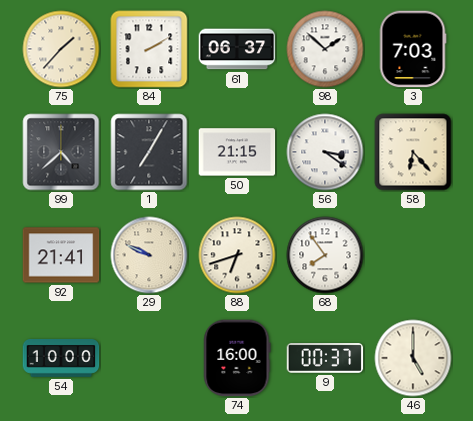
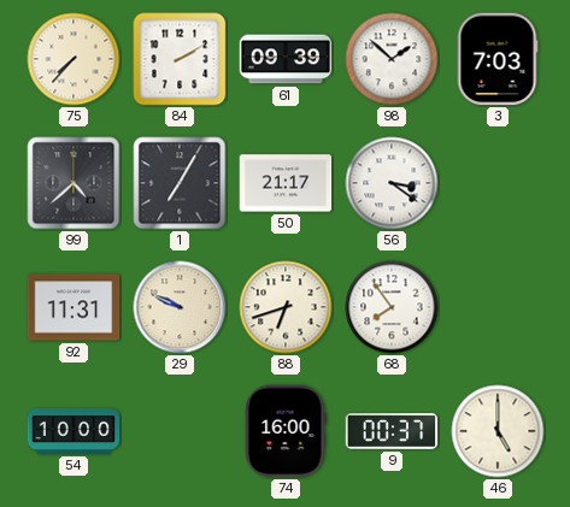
75: 1:37 -> 7:37
61: 06:37 -> 09:39
50: 21:15 -> 21:17
58: 6:23 -> none
92: 21:41 -> 11:31
